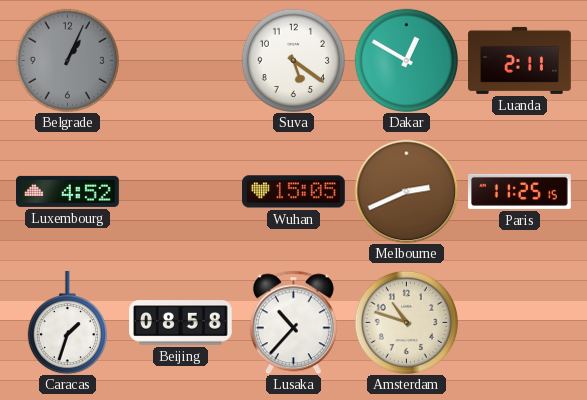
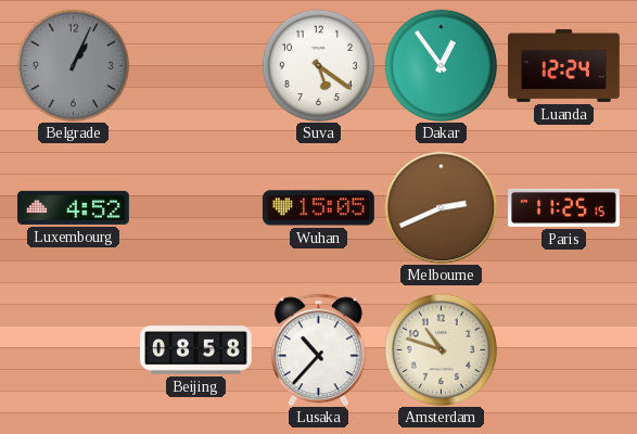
Dakar: 12:50 -> 12:54
Luanda: 2:11 -> 12:24
Caracas: 1:33 -> none
